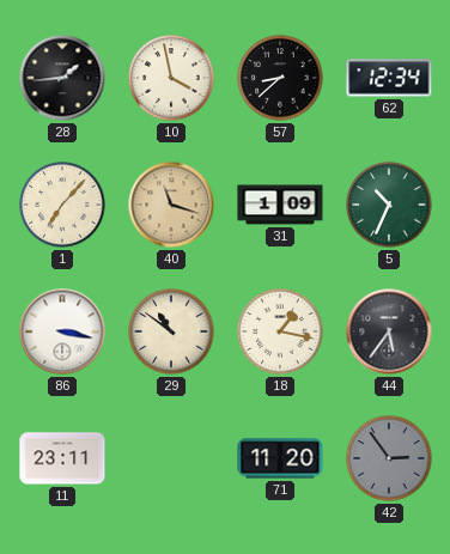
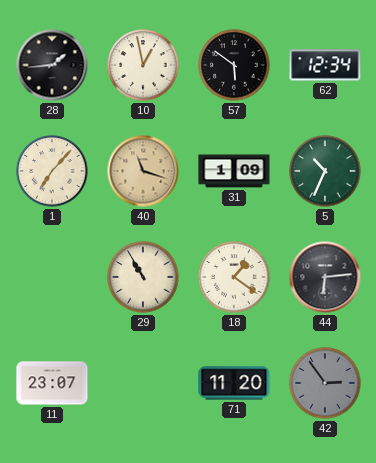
10: 3:58 -> 12:58
57: 8:38 -> 5:51
86: 3:17 -> none
29: 10:51 -> 10:55
18: 1:17 -> 1:21
44: 5:36 -> 6:14
11: 23:11 -> 23:07
